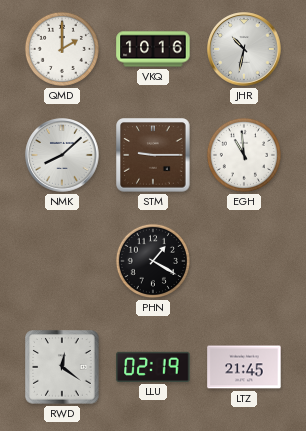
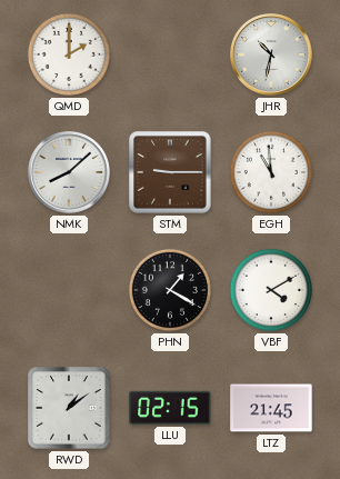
VKQ: 10:16 -> none
VBF: none -> 4:10
RWD: 12:21 -> 1:09
LLU: 02:19 -> 02:15
